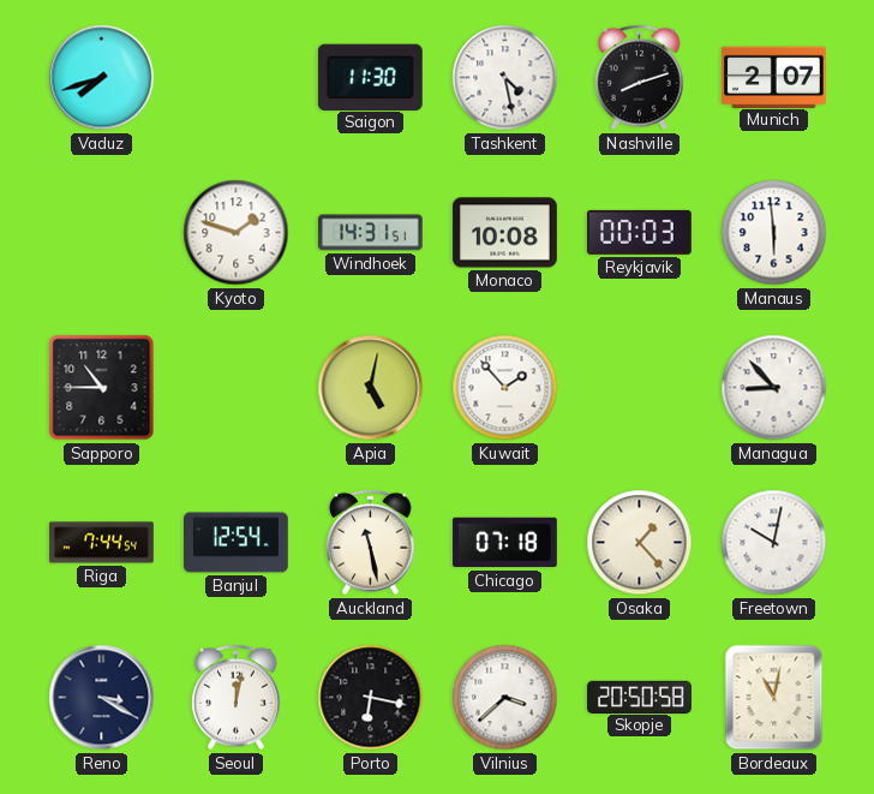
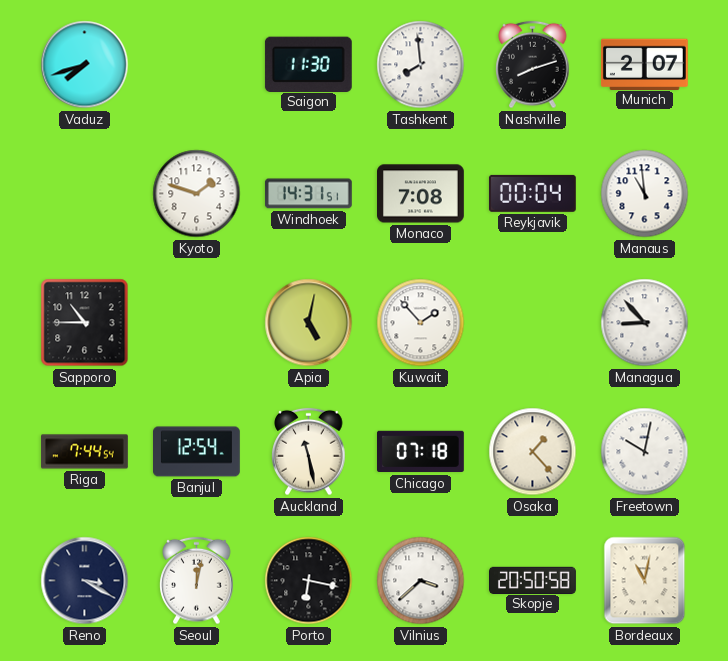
Tashkent: 4:28 -> 7:59
Monaco: 10:08 -> 7:08
Reykjavik: 00:03 -> 00:04
Manaus: 5:59 -> 10:59
